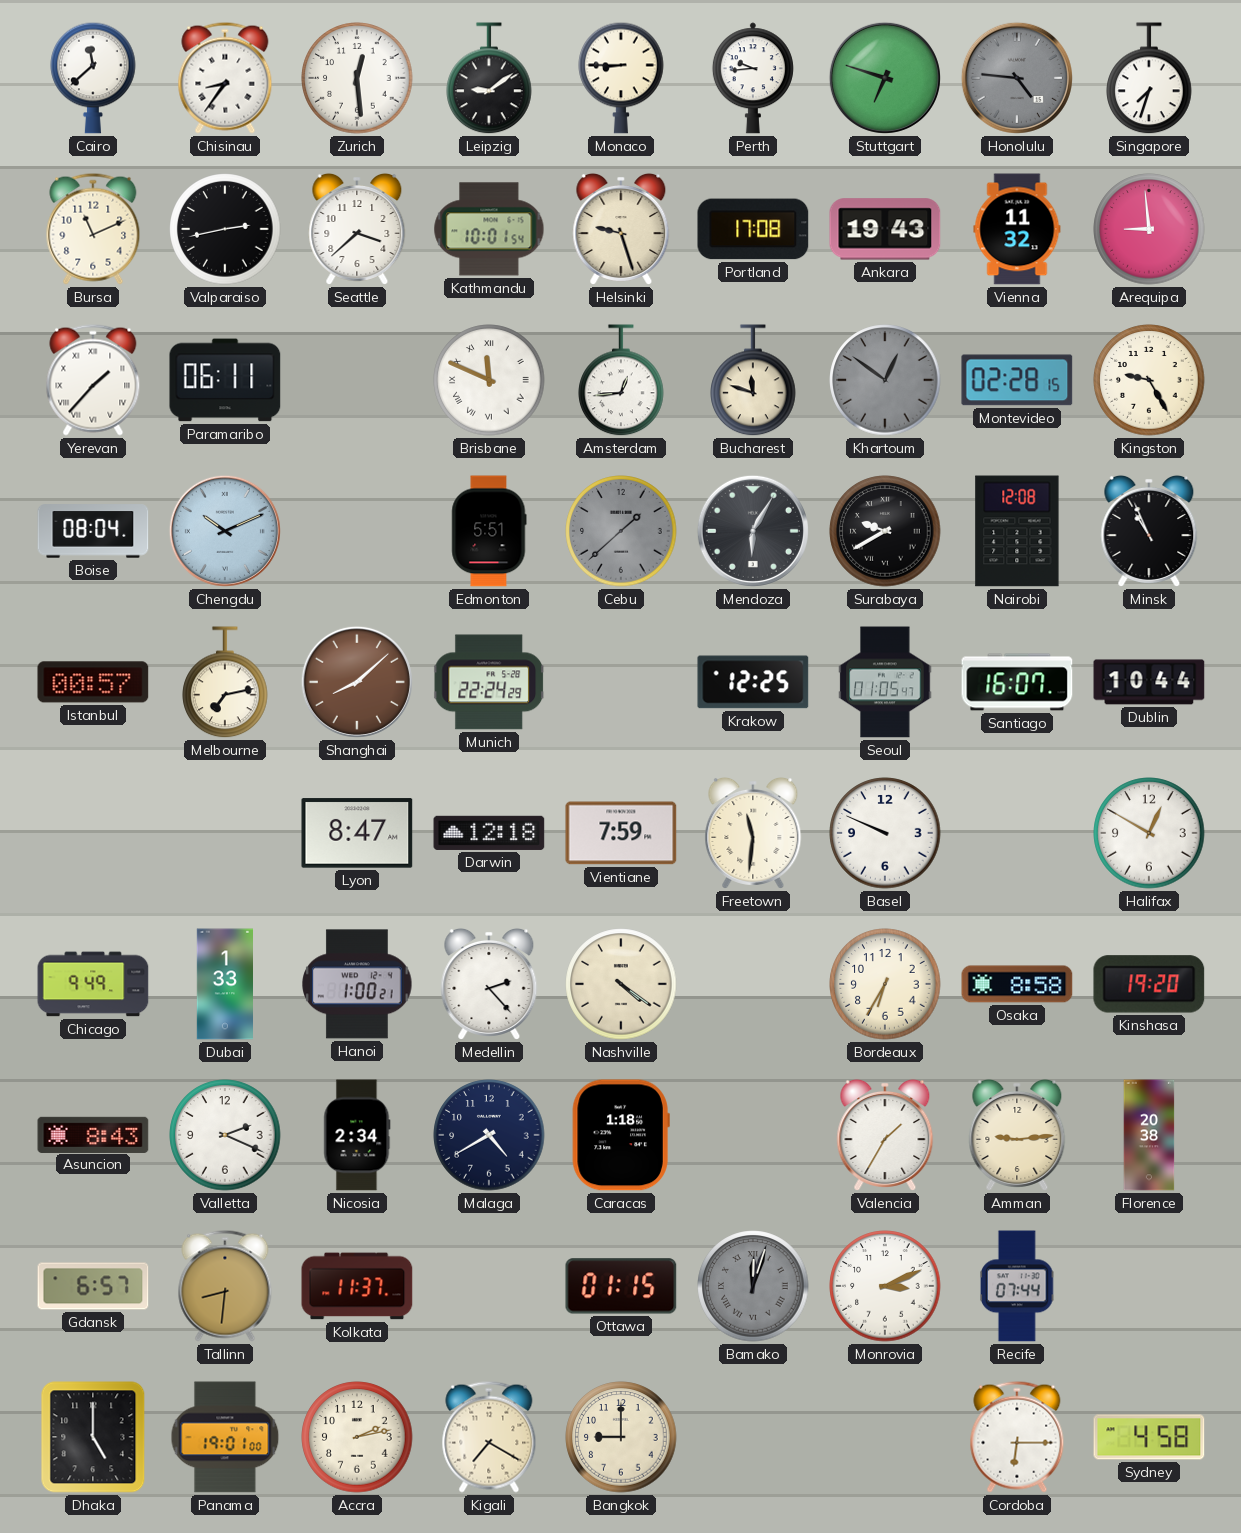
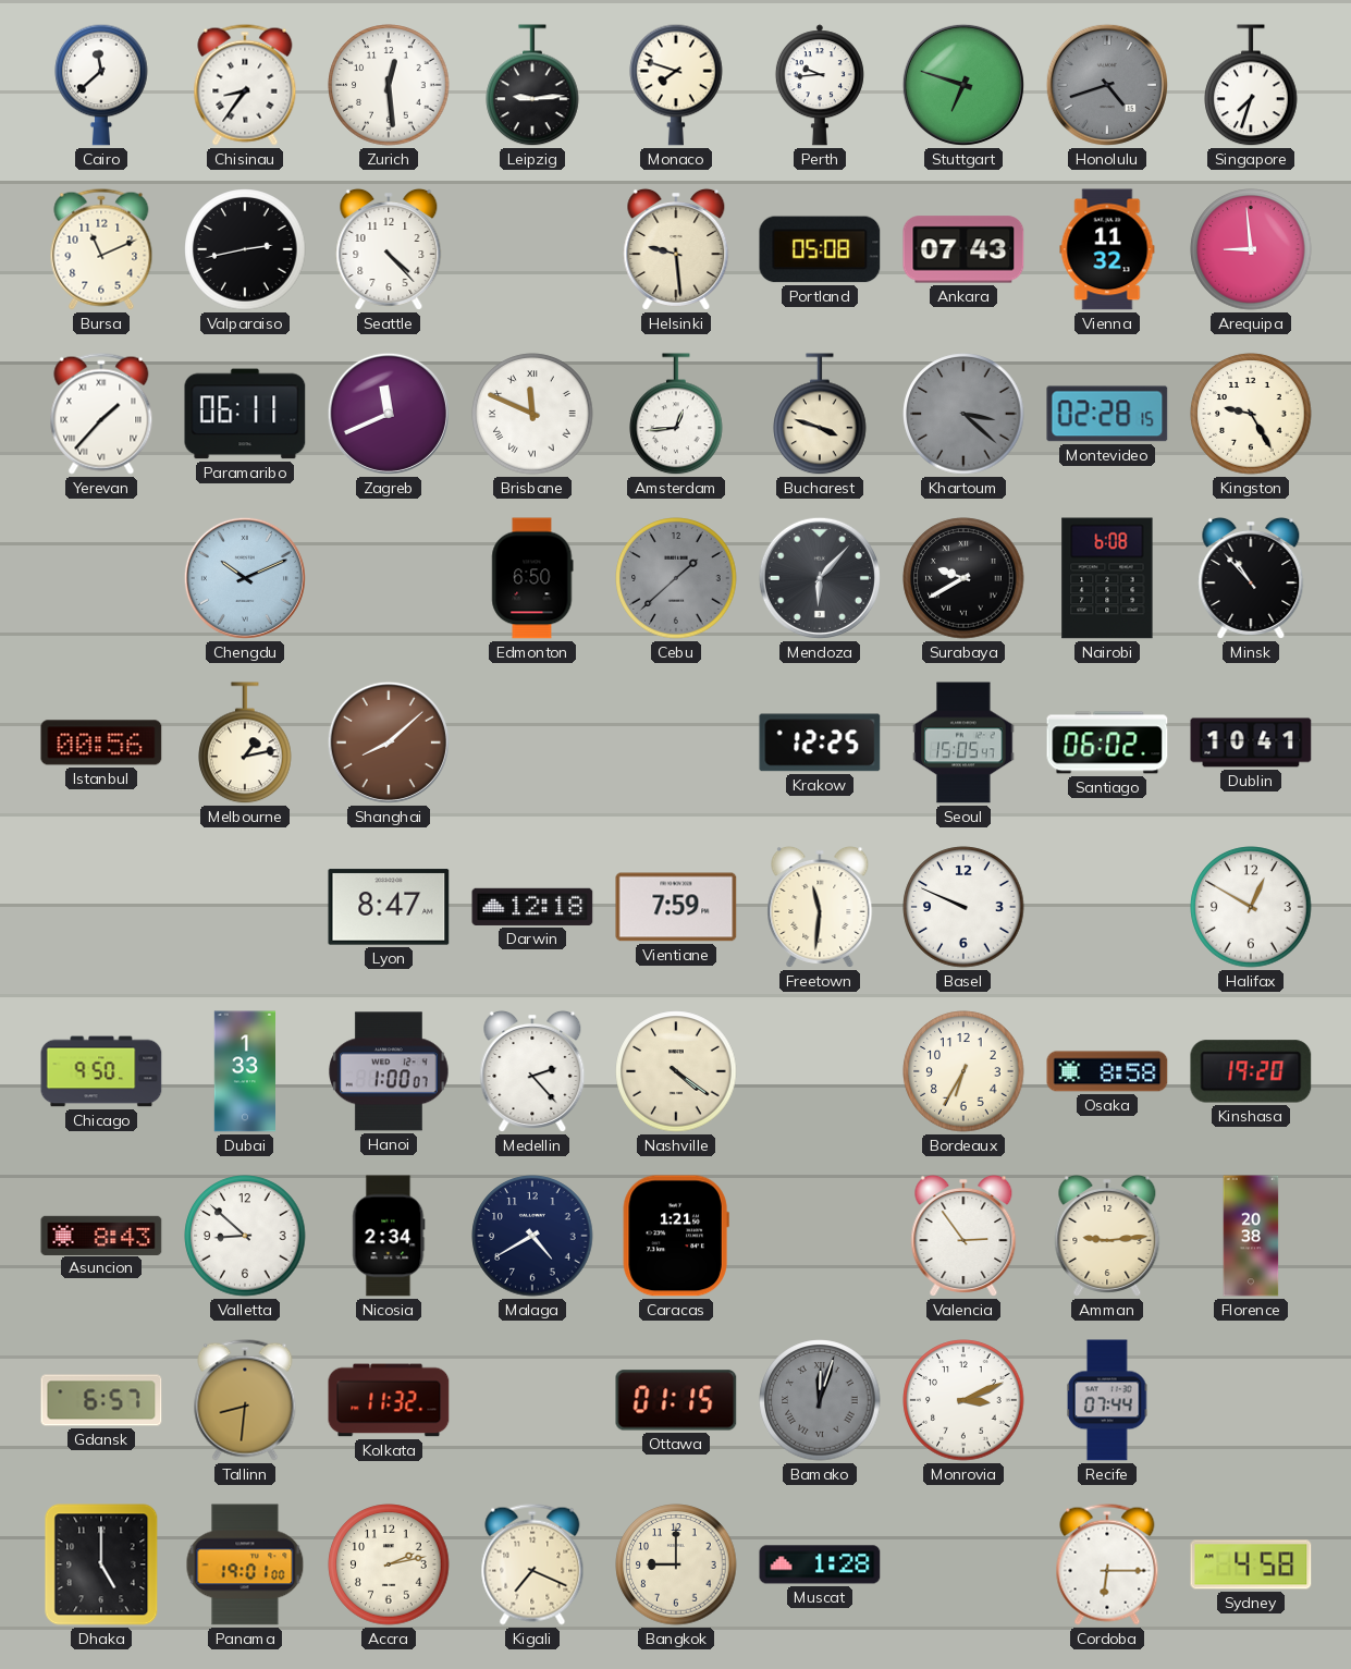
Leipzig: 9:09 -> 9:14
Monaco: 8:45 -> 7:48
Honolulu: 4:46 -> 4:42
Seattle: 3:38 -> 4:23
Kathmandu: 10:01 -> none
Helsinki: 9:27 -> 9:29
Portland: 17:08 -> 05:08
Ankara: 19:43 -> 07:43
Zagreb: none -> 11:41
Bucharest: 11:48 -> 3:48
Khartoum: 12:51 -> 3:22
Boise: 08:04 -> none
Edmonton: 5:51 -> 6:50
Mendoza: 6:05 -> 6:07
Nairobi: 12:08 -> 6:08
Minsk: 10:56 -> 10:53
Istanbul: 00:57 -> 00:56
Melbourne: 7:13 -> 1:13
Munich: 22:24 -> none
Seoul: 01:05 -> 15:05
Santiago: 16:07 -> 06:02
Dublin: 10:44 -> 10:41
Chicago: 9:49 -> 9:50
Hanoi: 1:00:21 -> 1:00:07
Valletta: 2:19 -> 8:52
Caracas: 1:18 -> 1:21
Valencia: 1:35 -> 2:54
Kolkata: 11:37 -> 11:32
Kigali: 7:20 -> 7:19
Muscat: none -> 1:28
